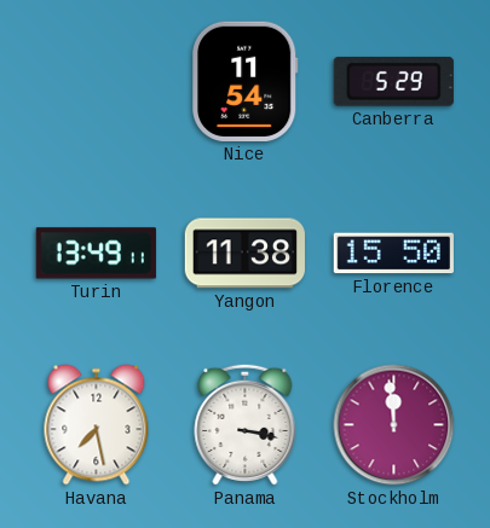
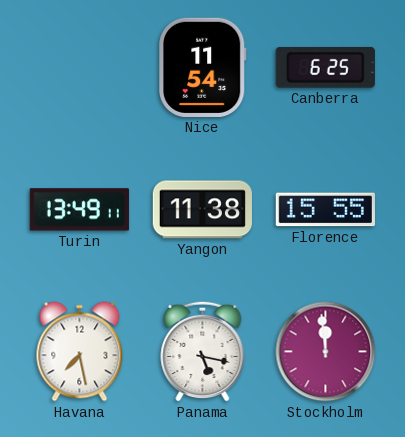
Canberra: 5:29 -> 6:25
Florence: 15:50 -> 15:55
Panama: 3:17 -> 5:17
